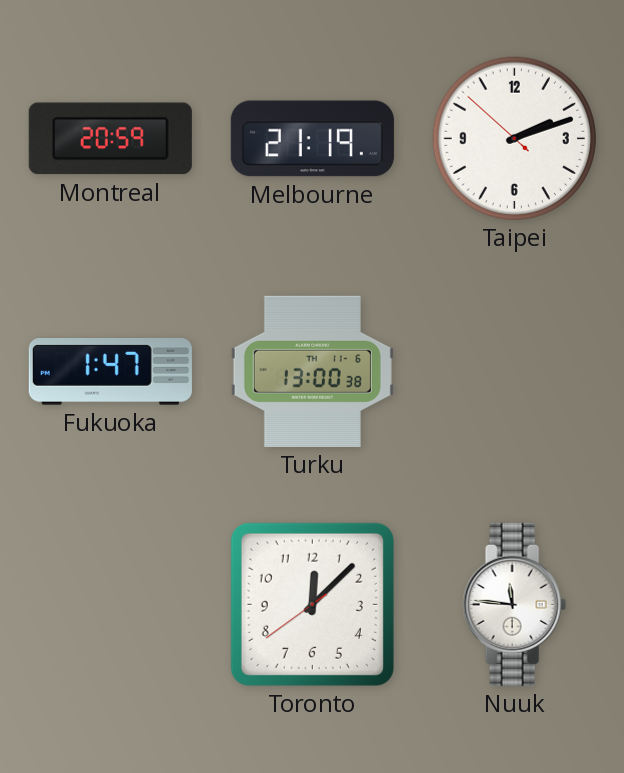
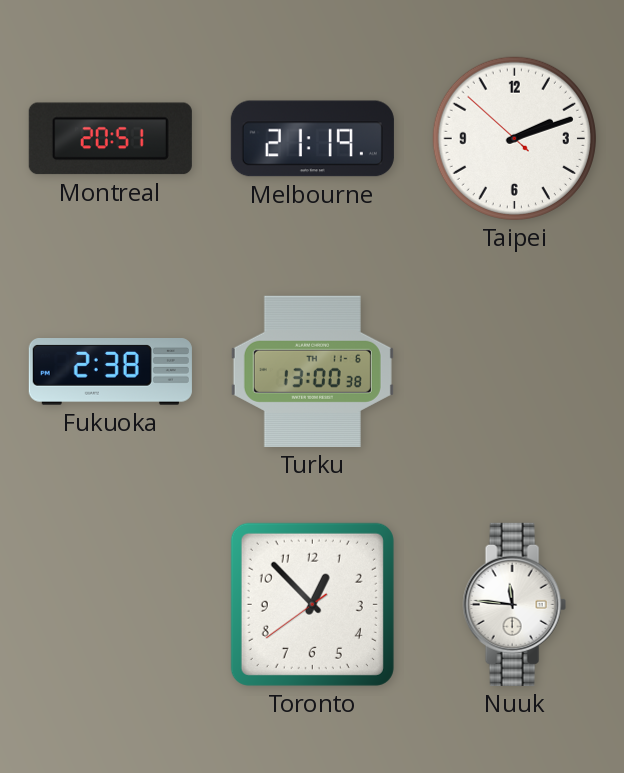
Montreal: 20:59 -> 20:51
Fukuoka: 1:47 -> 2:38
Toronto: 12:07 -> 12:52
